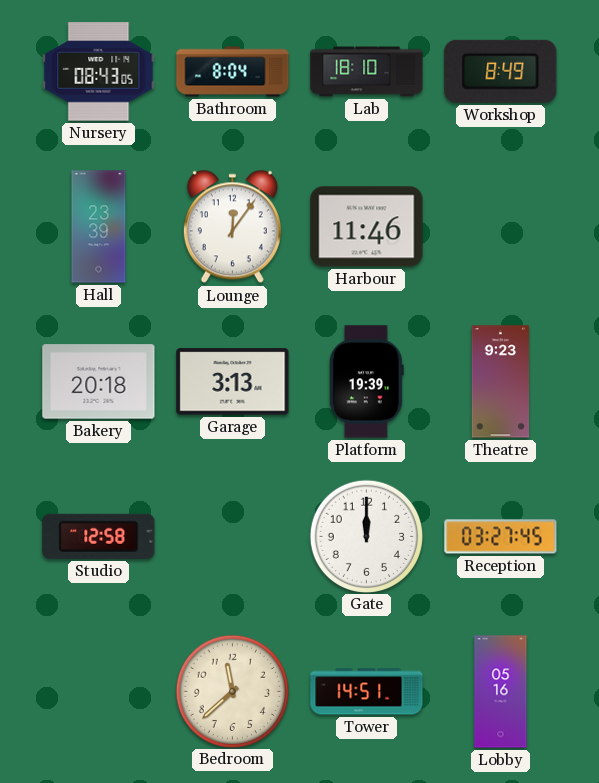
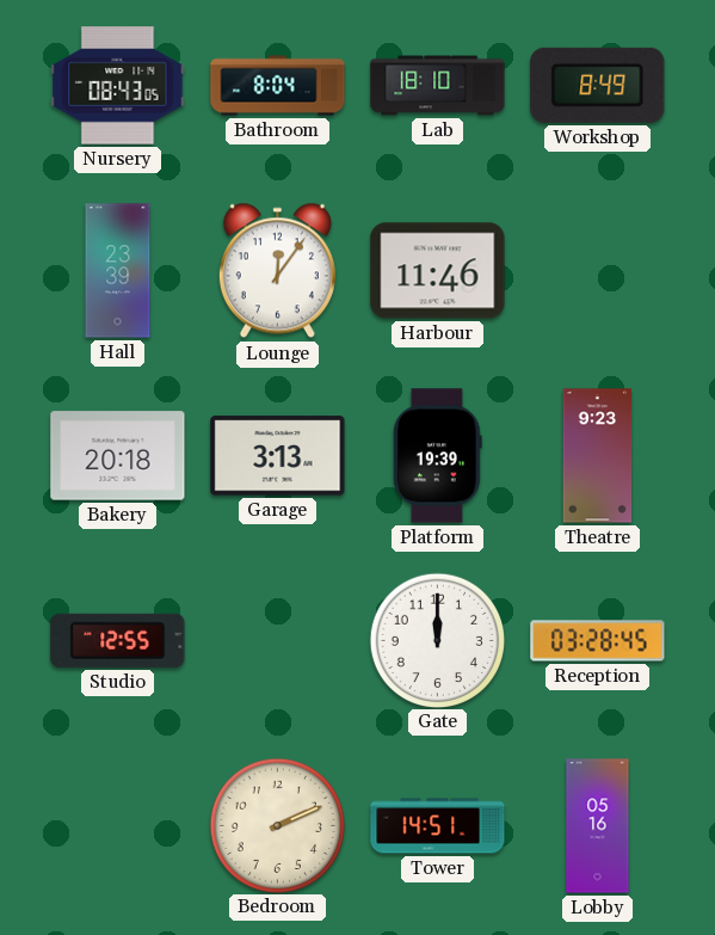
Studio: 12:58 -> 12:55
Reception: 03:27 -> 03:28
Bedroom: 11:38 -> 2:11
